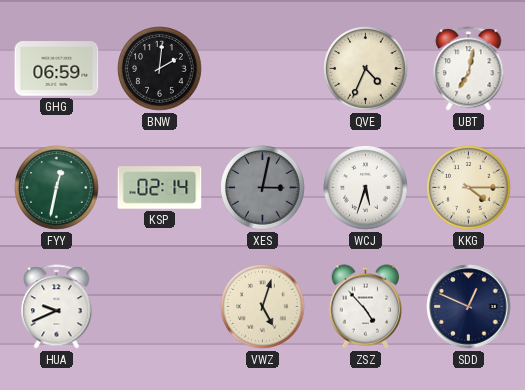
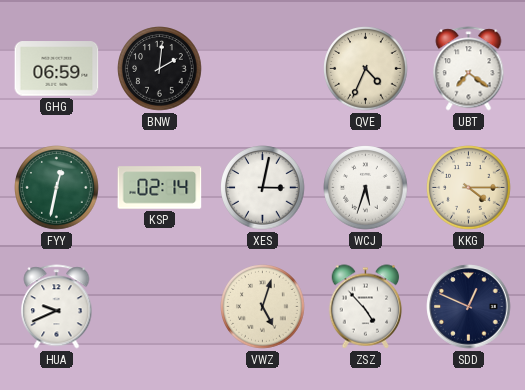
UBT: 7:02 -> 7:21
XES dial: grey -> white
